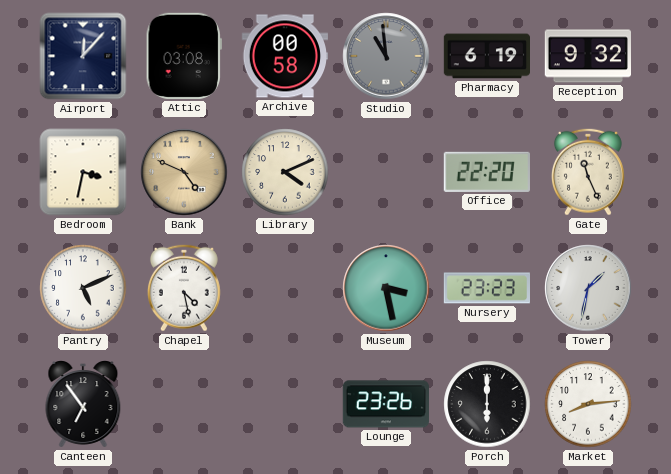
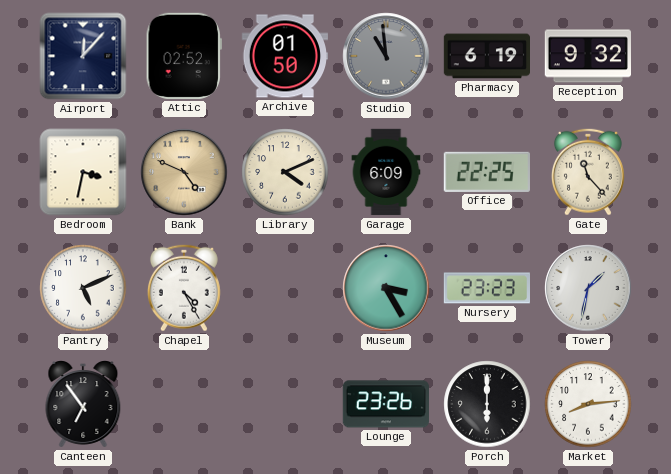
Attic: 03:08 -> 02:52
Archive: 00:58 -> 01:50
Garage: none -> 6:09
Office: 22:20 -> 22:25
Gate: 11:26 -> 11:23
Chapel: 4:28 -> 4:25
Museum: 3:28 -> 3:25
